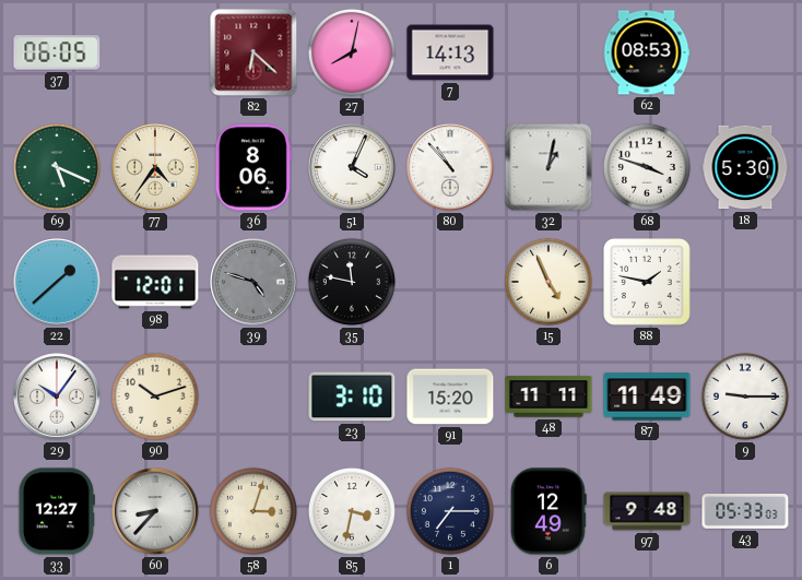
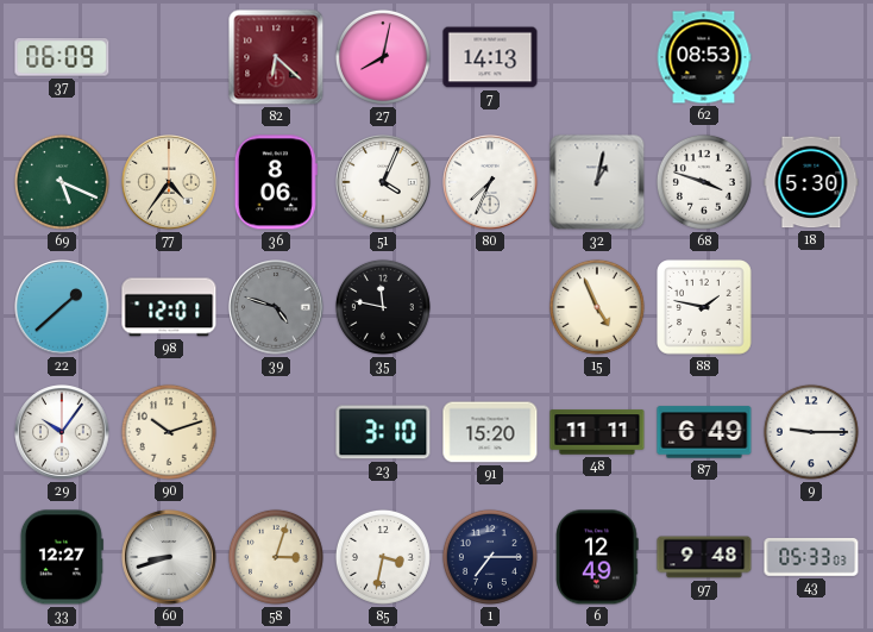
37: 06:05 -> 06:09
80: 10:53 -> 7:34
87: 11:49 -> 6:49
60: 8:37 -> 8:42
